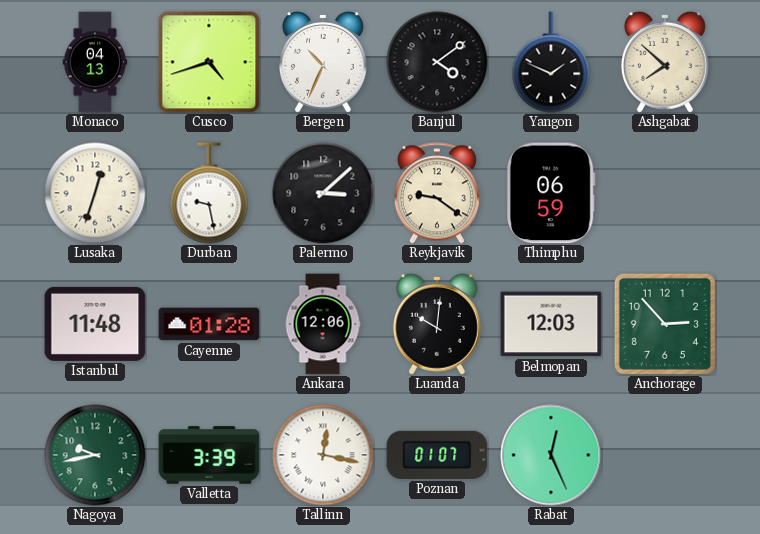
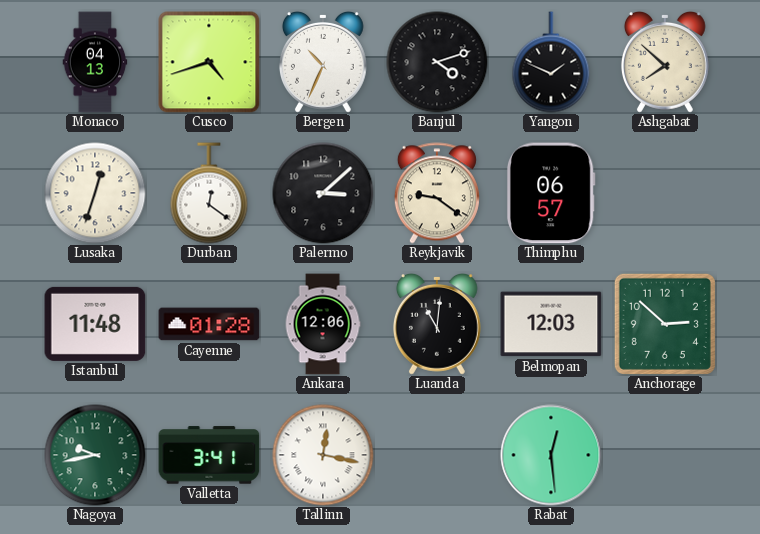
Banjul: 4:09 -> 4:12
Durban: 9:28 -> 12:21
Thimphu: 06:59 -> 06:57
Luanda: 10:01 -> 11:01
Anchorage: 2:53 -> 2:52
Valletta: 3:39 -> 3:41
Poznan: 01:07 -> none
Rabat: 12:26 -> 12:29
